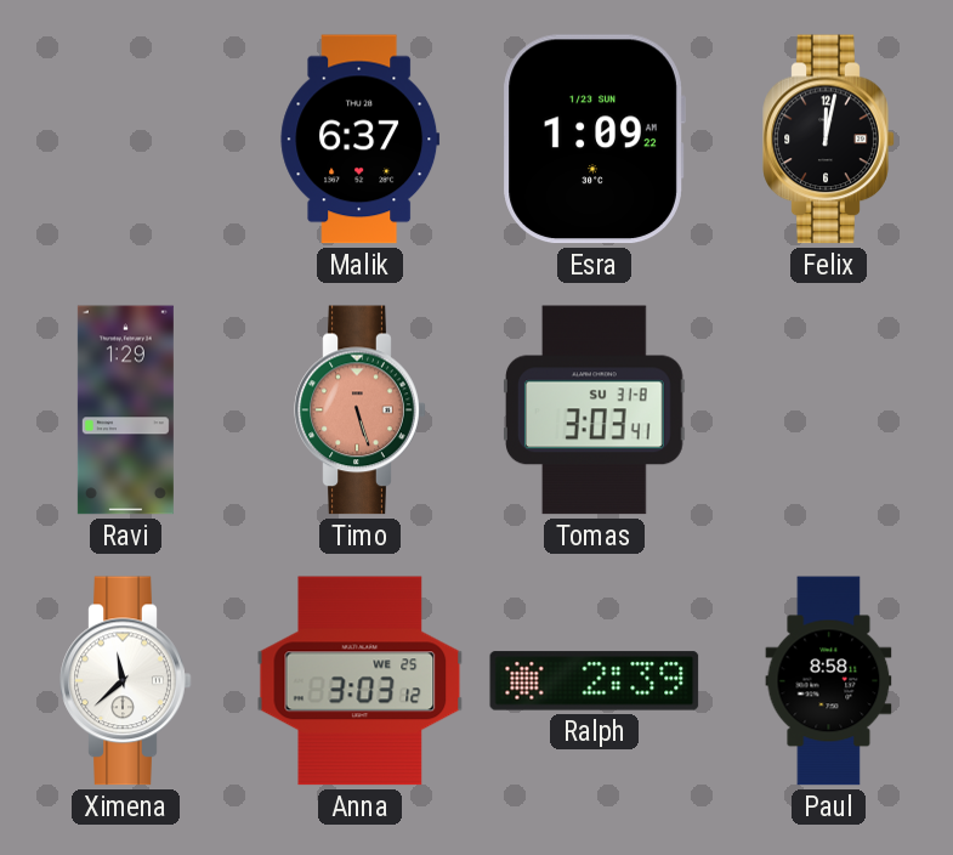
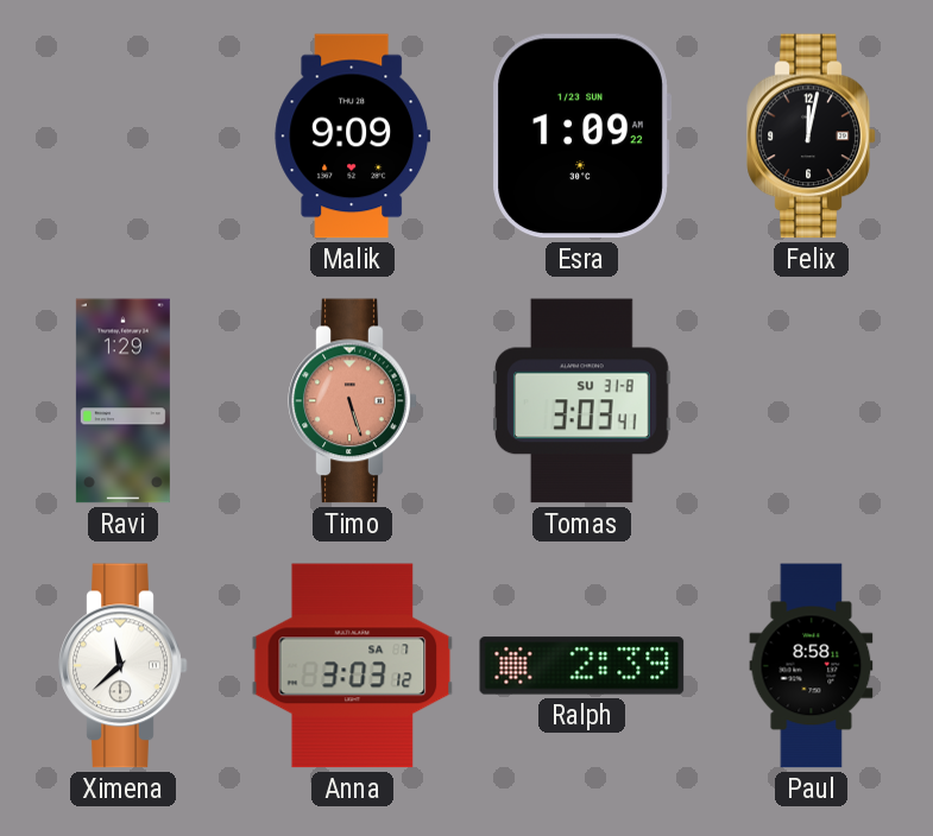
Malik: 6:37 -> 9:09
Anna date: WE 25 -> SA 7
